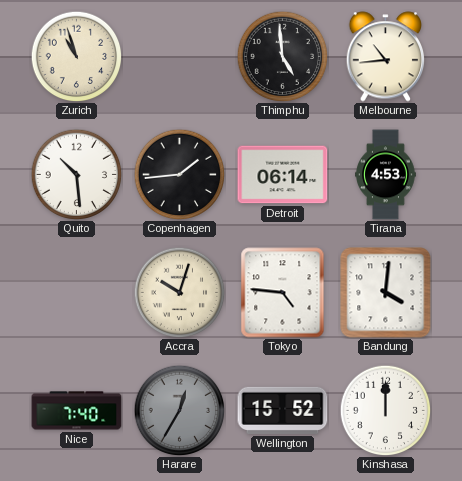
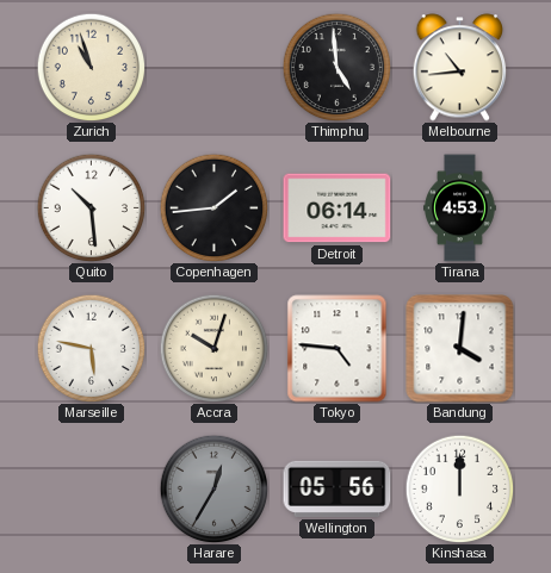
Marseille: none -> 5:47
Nice: 7:40 -> none
Wellington: 15:52 -> 05:56
